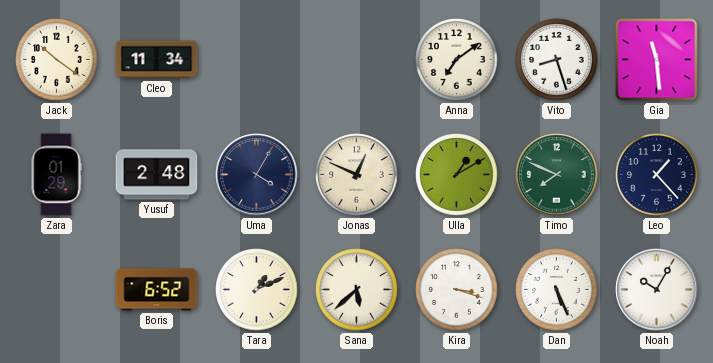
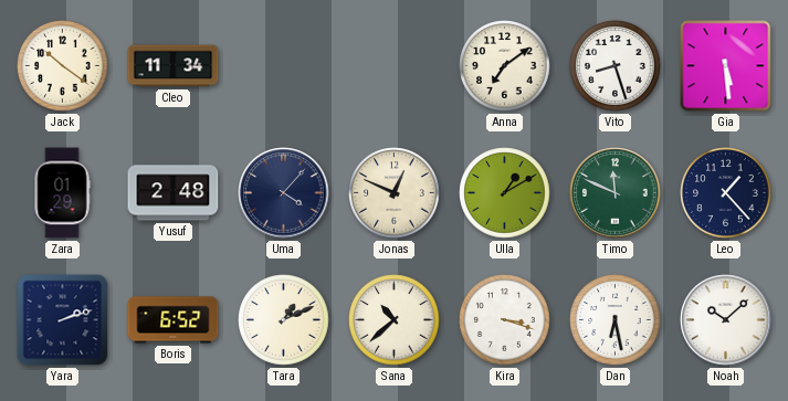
Gia: 11:29 -> 5:29
Uma: 4:05 -> 4:07
Timo: 7:49 -> 11:49
Yara: none -> 2:12
Sana: 5:38 -> 10:38
Dan: 5:26 -> 6:28
Noah: 10:05 -> 10:08
